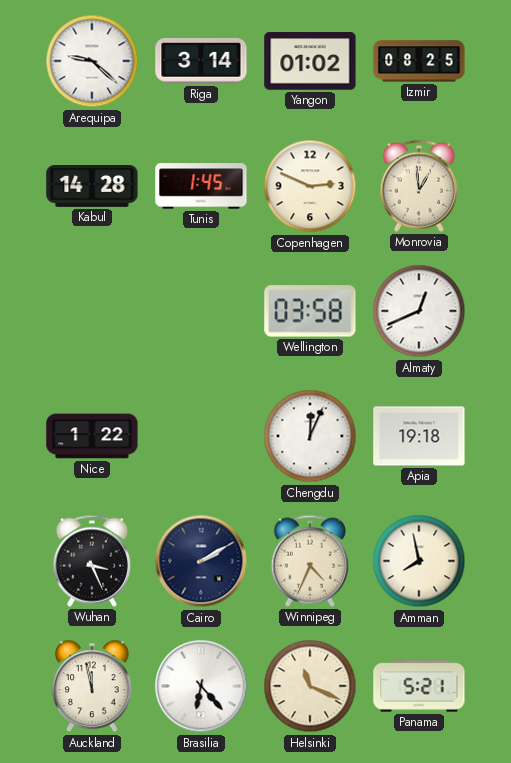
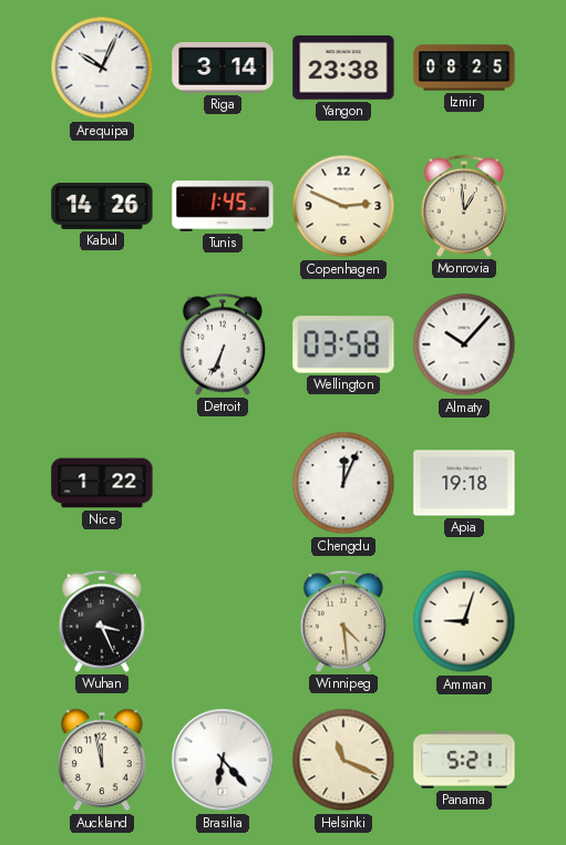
Arequipa: 9:22 -> 10:04
Yangon: 01:02 -> 23:38
Kabul: 14:28 -> 14:26
Detroit: none -> 6:34
Almaty: 12:41 -> 10:07
Cairo: 2:10 -> none
Winnipeg: 4:34 -> 4:29
Amman: 7:58 -> 9:03
